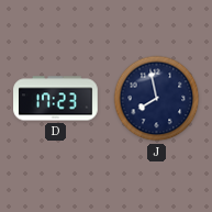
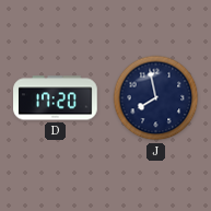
D: 17:23 -> 17:20
